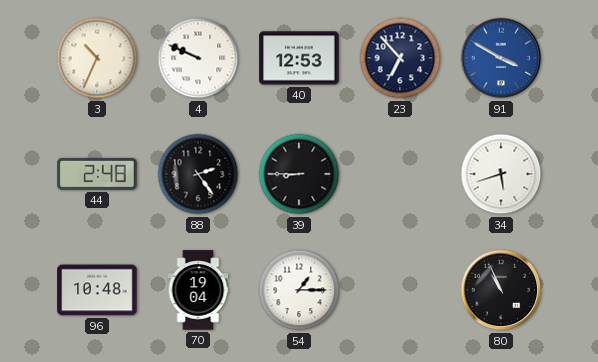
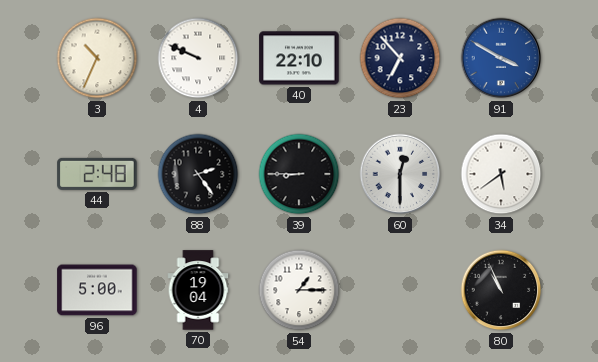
40: 12:53 -> 22:10
60: none -> 12:30
34: 5:42 -> 5:39
96: 10:48 -> 5:00
